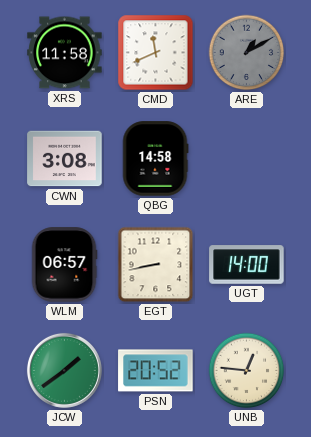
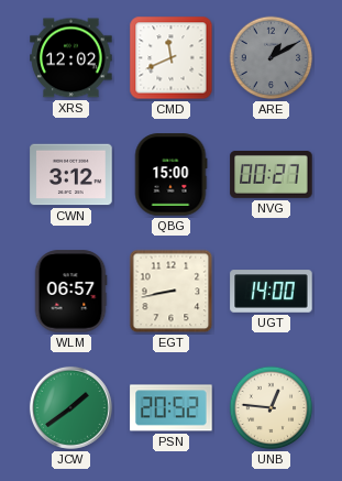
XRS: 11:58 -> 12:02
CWN: 3:08 -> 3:12
QBG: 14:58 -> 15:00
NVG: none -> 00:27
